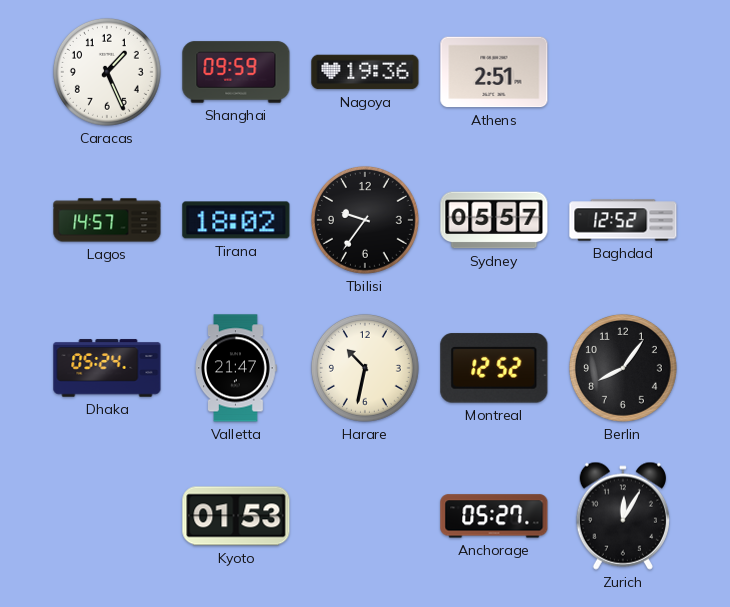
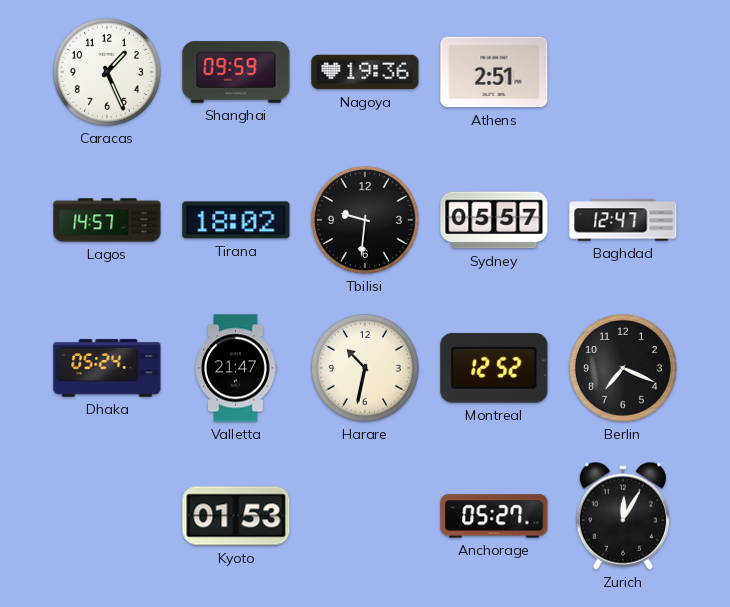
Tbilisi: 9:36 -> 9:31
Baghdad: 12:52 -> 12:47
Berlin: 8:06 -> 7:19
